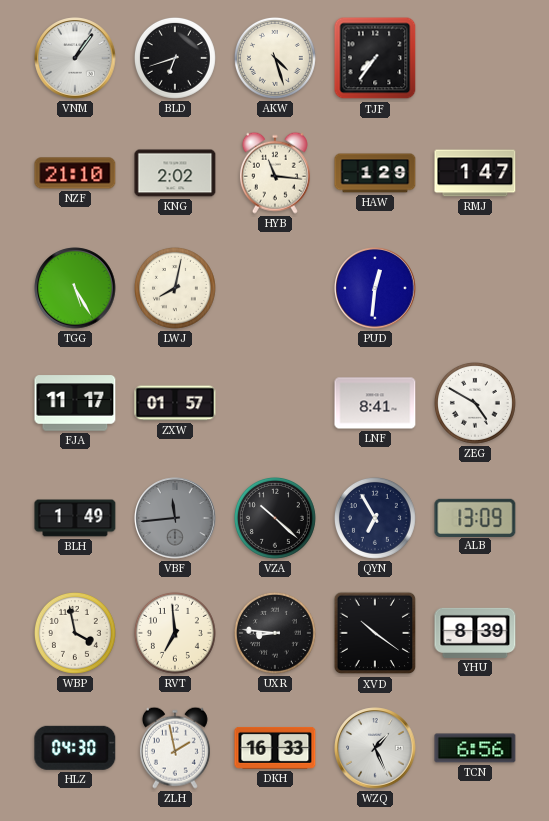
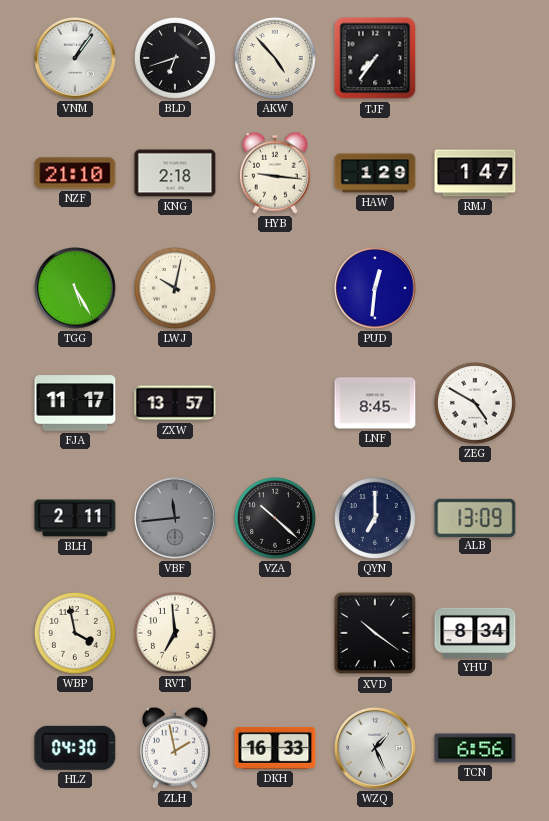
AKW: 4:27 -> 4:53
KNG: 2:02 -> 2:18
HYB: 11:16 -> 9:16
LWJ: 8:02 -> 10:02
ZXW: 01:57 -> 13:57
LNF: 8:41 -> 8:45
BLH: 1:49 -> 2:11
QYN: 6:55 -> 7:00
UXR: 8:46 -> none
YHU: 8:39 -> 8:34
